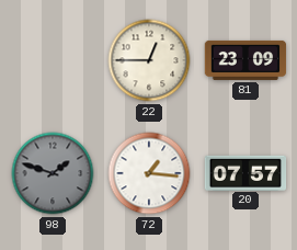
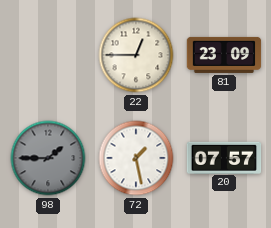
98: 1:48 -> 1:45
72: 1:16 -> 1:28
